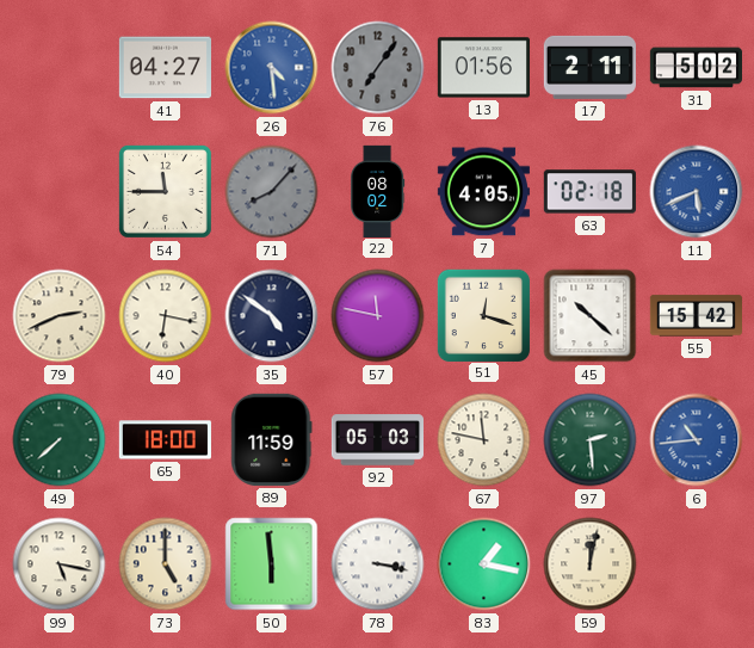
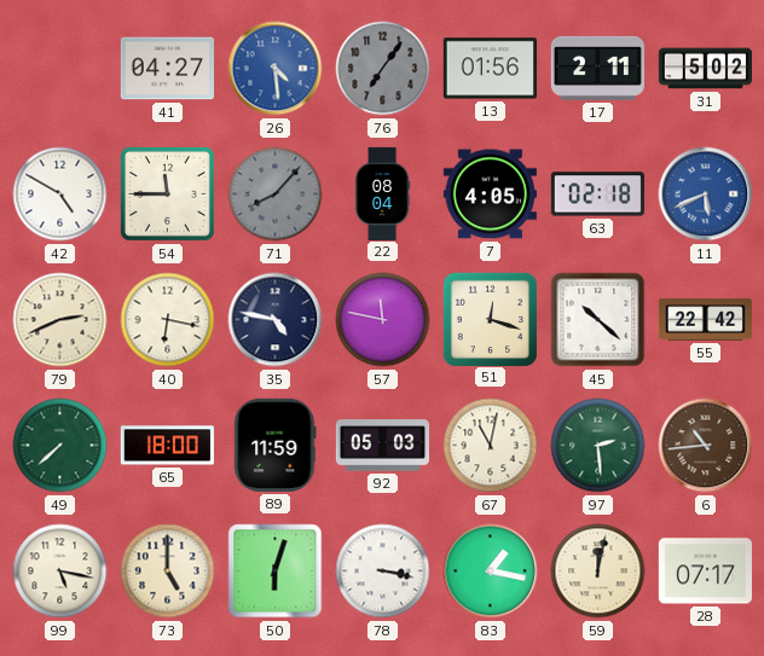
42: none -> 4:50
22: 08:02 -> 08:04
35: 4:51 -> 4:47
55: 15:42 -> 22:42
67: 11:47 -> 11:02
6 dial: blue -> brown
50: 5:59 -> 6:03
28: none -> 07:17
